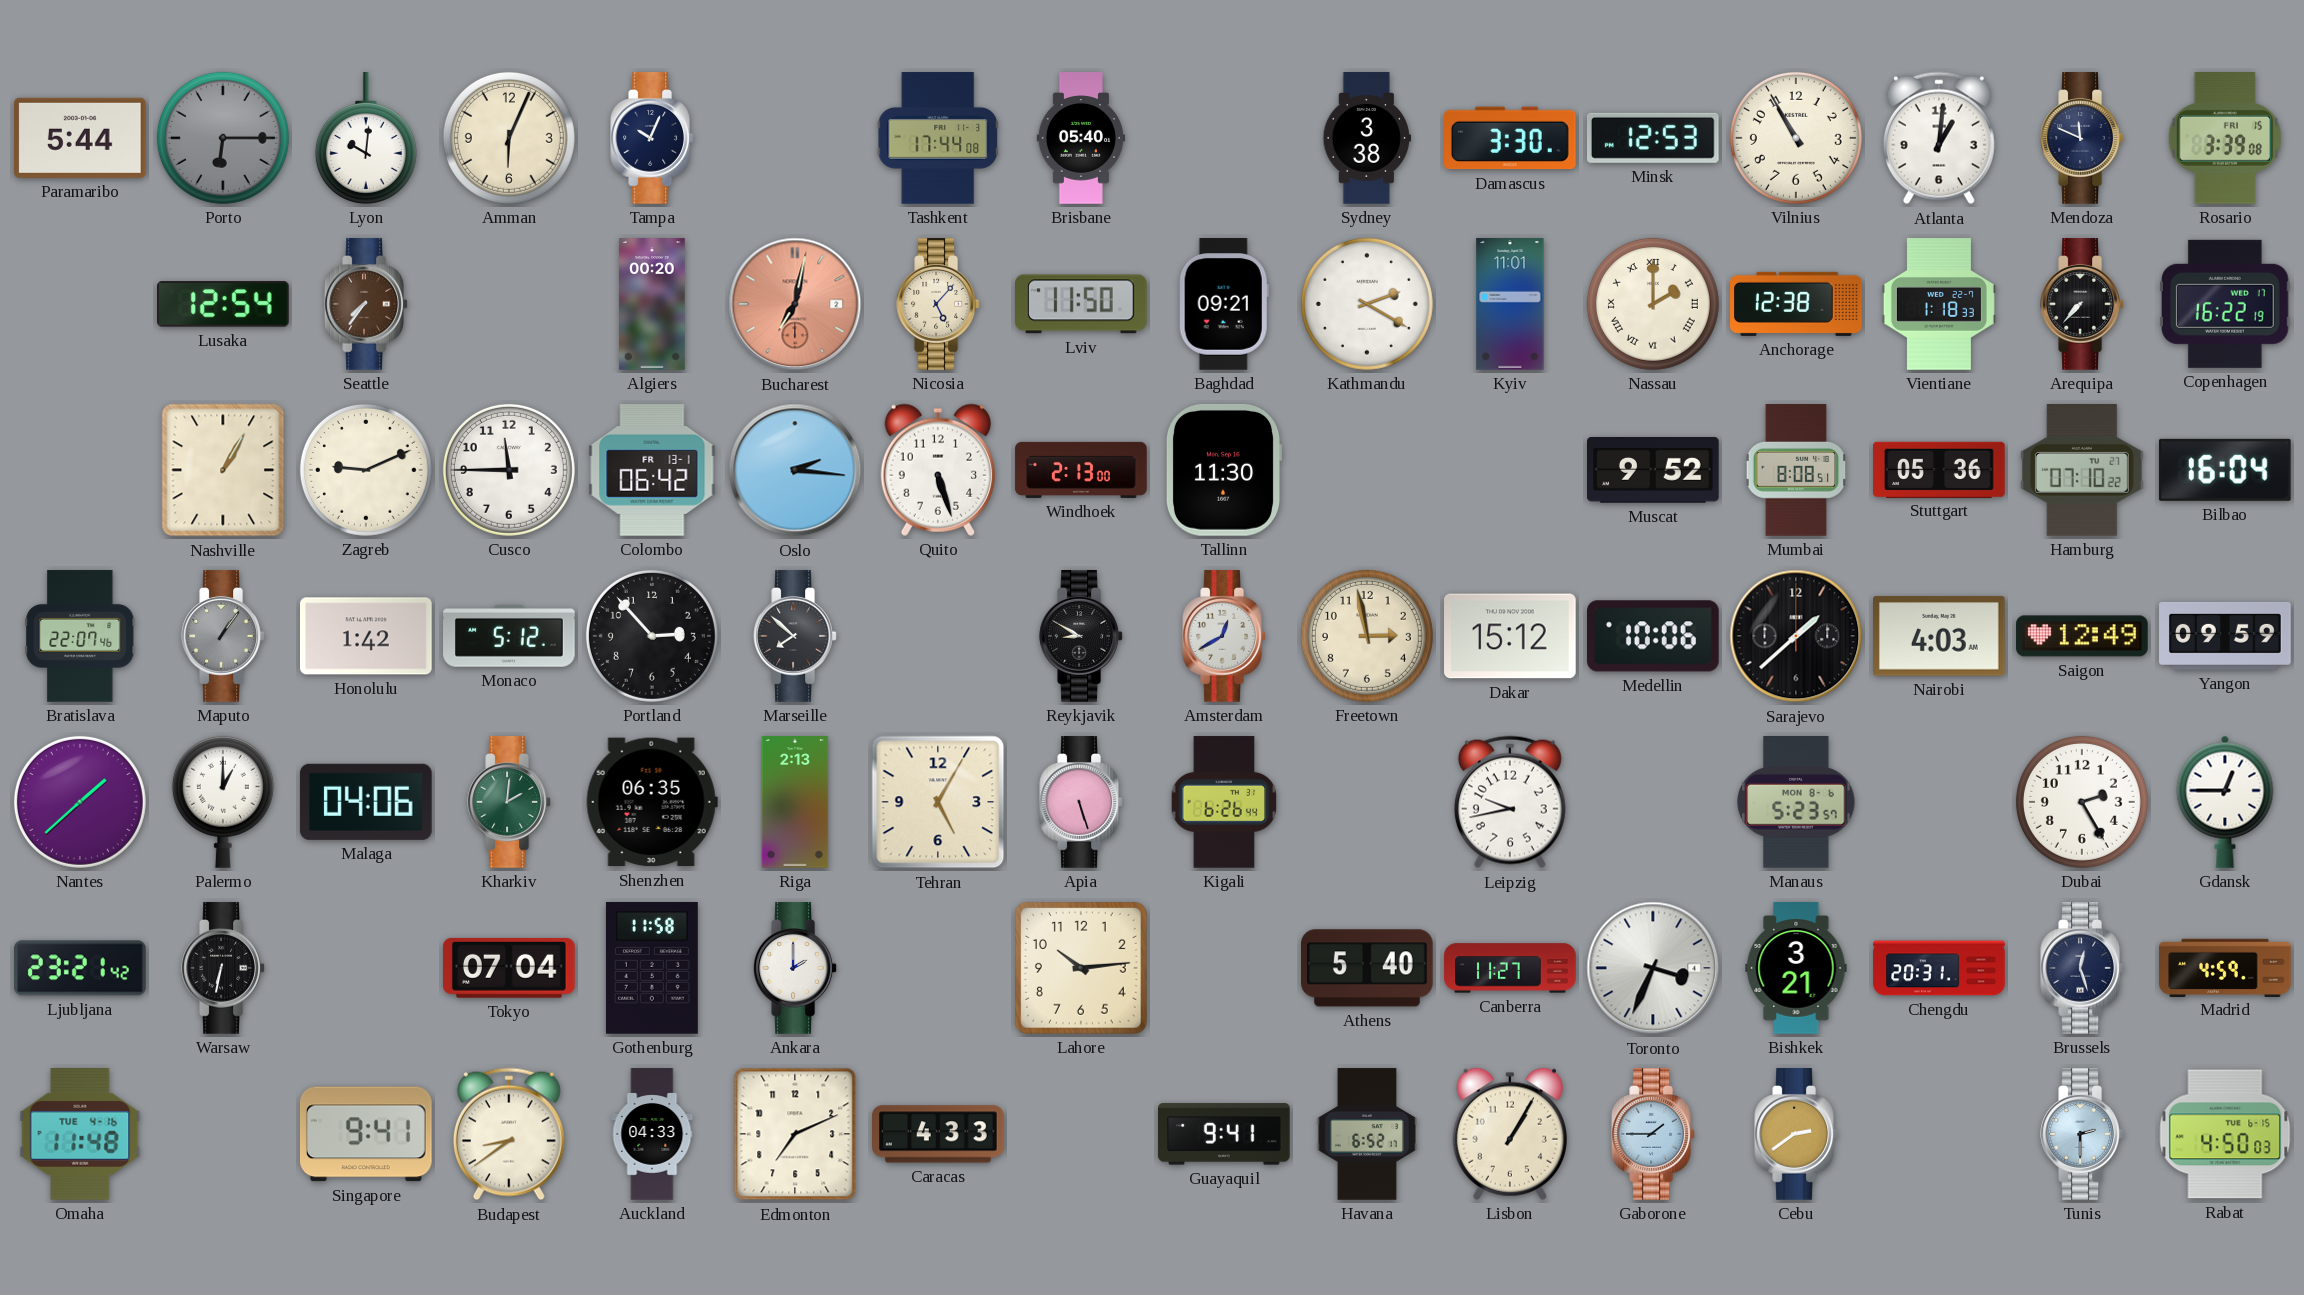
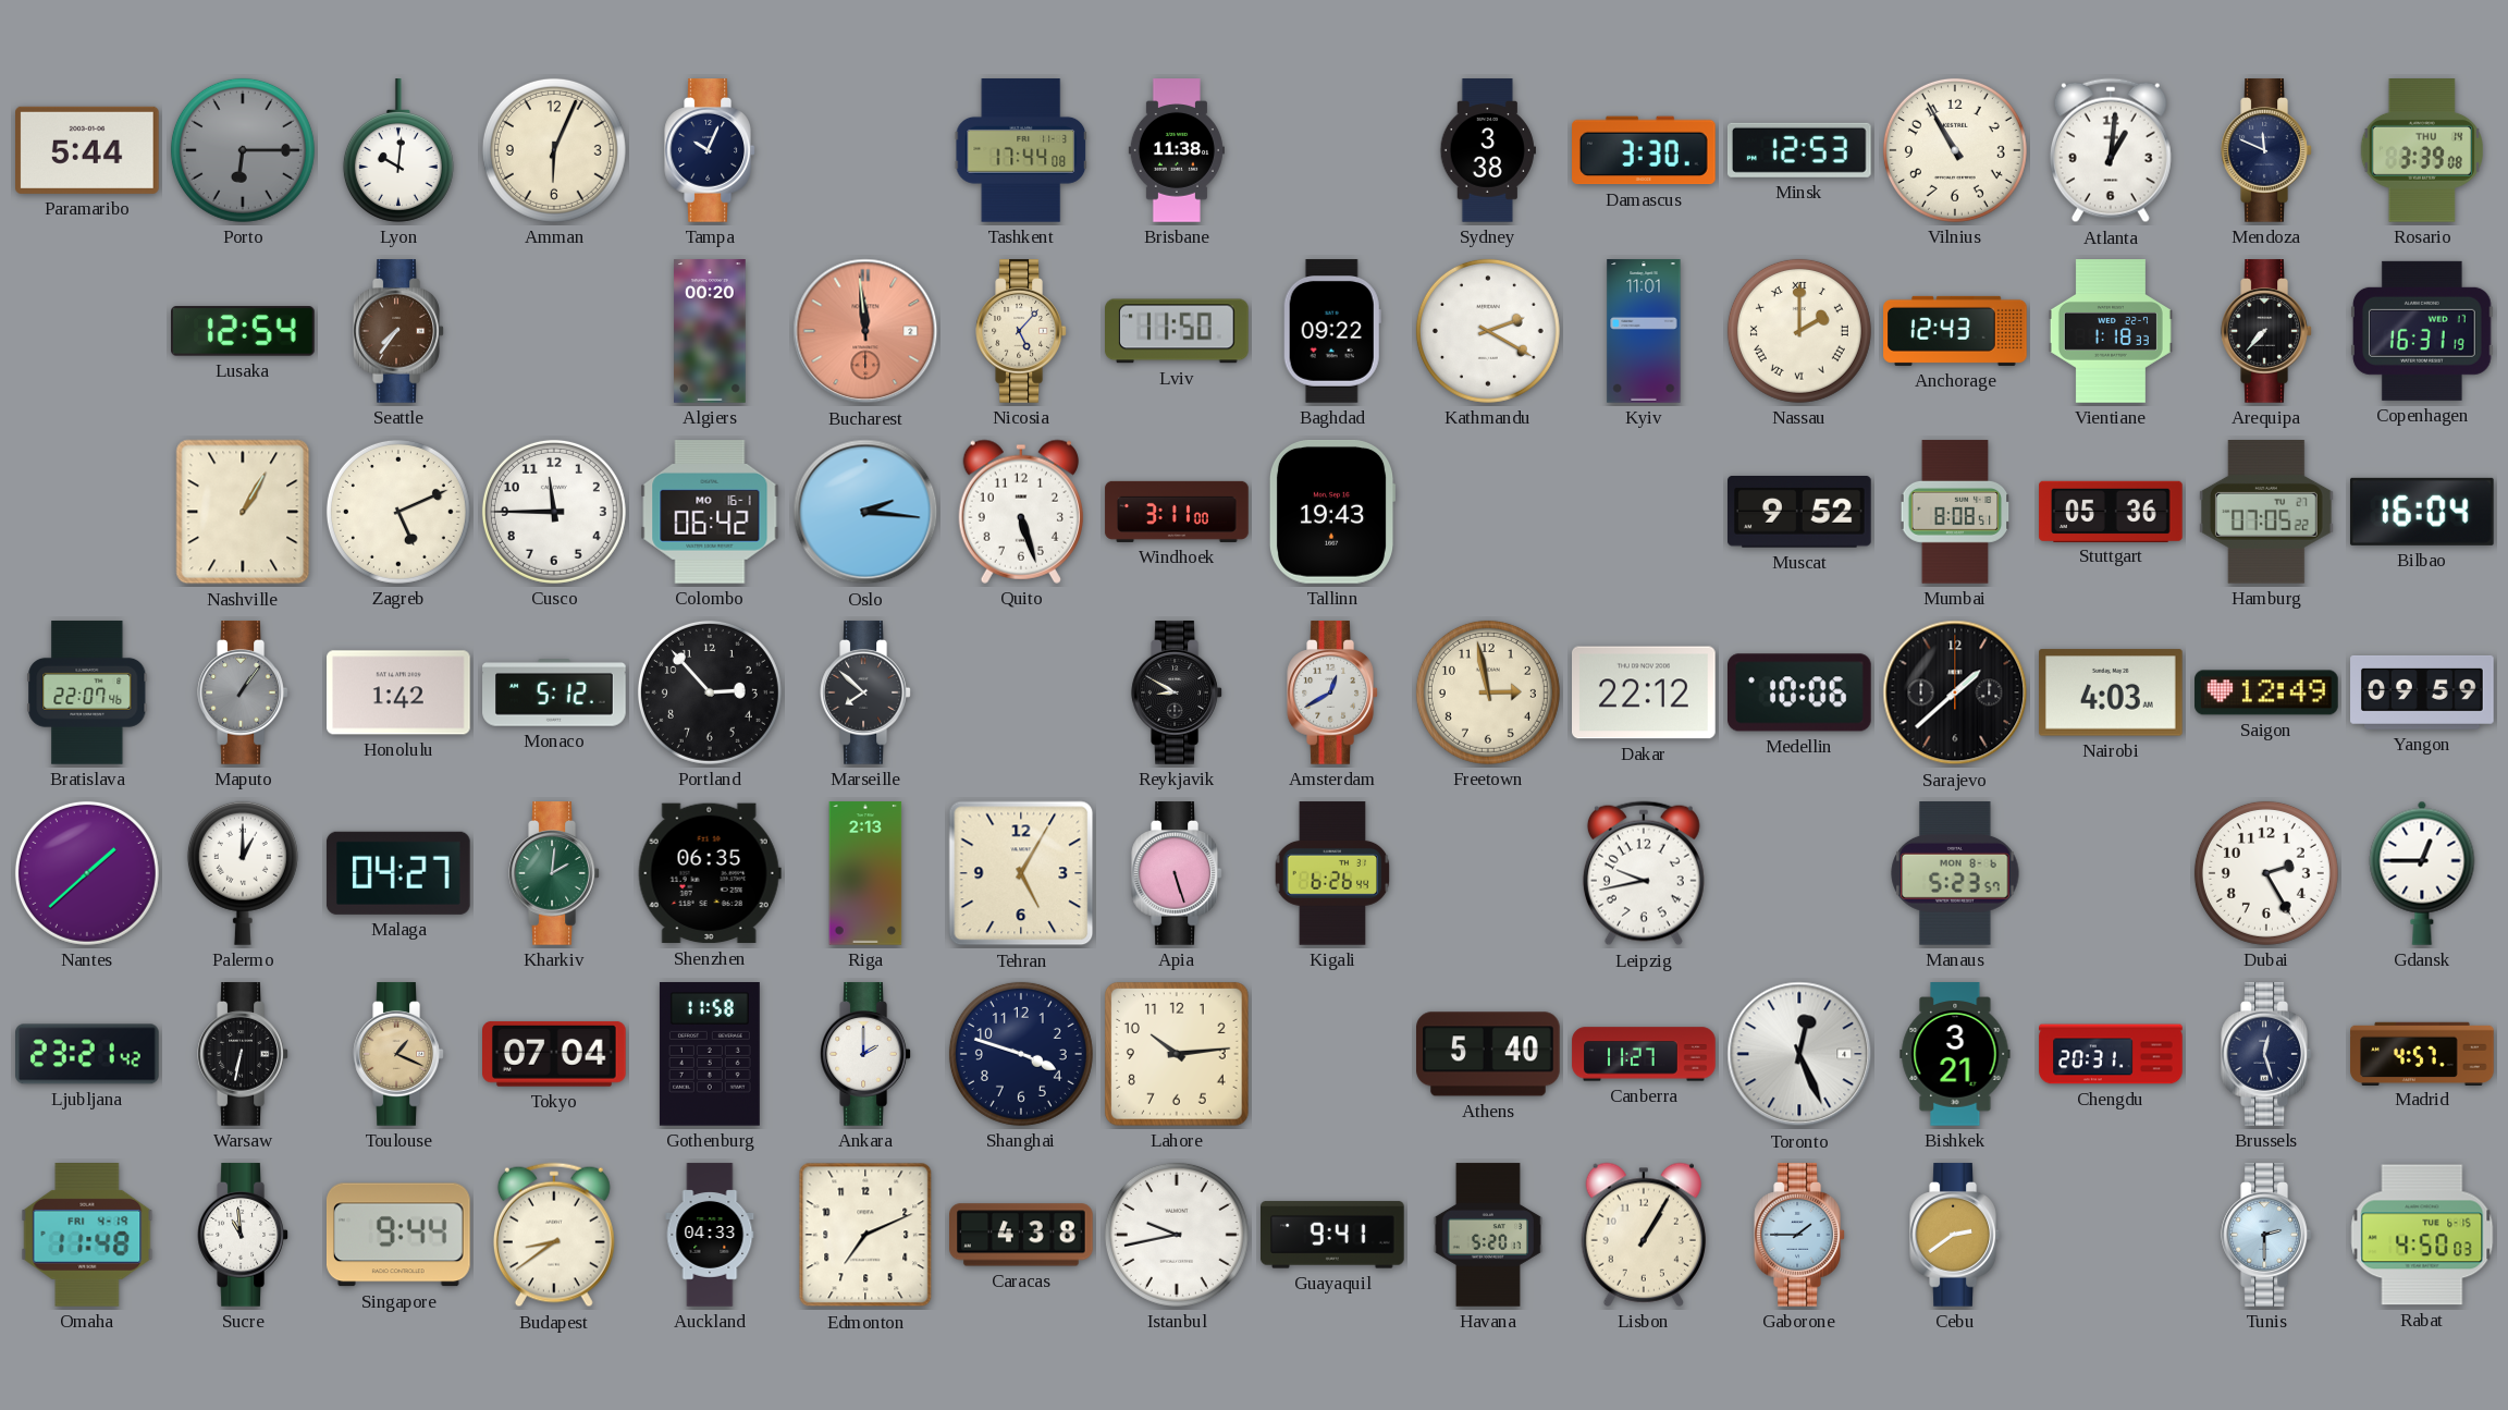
Brisbane: 05:40 -> 11:38
Rosario date: FRI 15 -> THU 14
Bucharest: 7:02 -> 11:59
Baghdad: 09:21 -> 09:22
Anchorage: 12:38 -> 12:43
Copenhagen: 16:22 -> 16:31
Zagreb: 9:11 -> 5:11
Colombo date: FR 13-1 -> MO 16-1
Windhoek: 2:13 -> 3:11
Tallinn: 11:30 -> 19:43
Hamburg: 07:10 -> 07:05
Dakar: 15:12 -> 22:12
Malaga: 04:06 -> 04:27
Toulouse: none -> 1:19
Shanghai: none -> 3:48
Toronto: 3:34 -> 12:26
Madrid: 4:59 -> 4:57
Omaha date: TUE 4-16 -> FRI 4-19
Sucre: none -> 10:59
Singapore: 9:41 -> 9:44
Caracas: 4:33 -> 4:38
Istanbul: none -> 9:43
Havana: 6:52 -> 5:20
